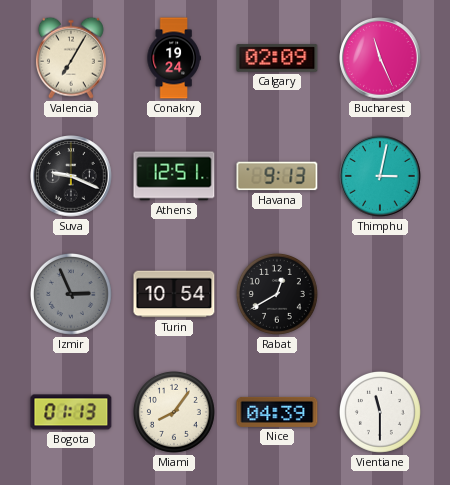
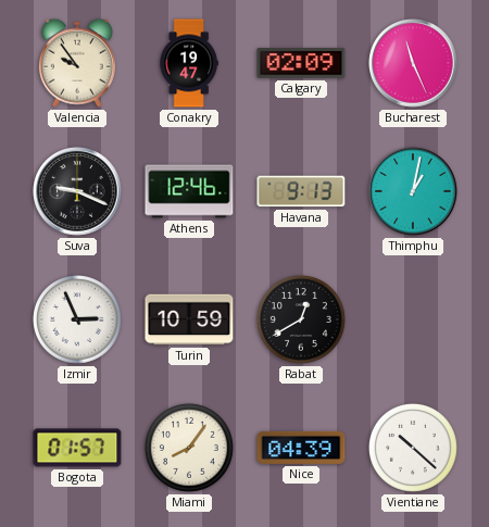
Valencia: 7:05 -> 9:54
Conakry: 19:24 -> 19:47
Athens: 12:51 -> 12:46
Thimphu: 3:02 -> 1:02
Izmir dial: grey -> white
Turin: 10:54 -> 10:59
Bogota: 01:13 -> 01:57
Vientiane: 11:30 -> 10:22
